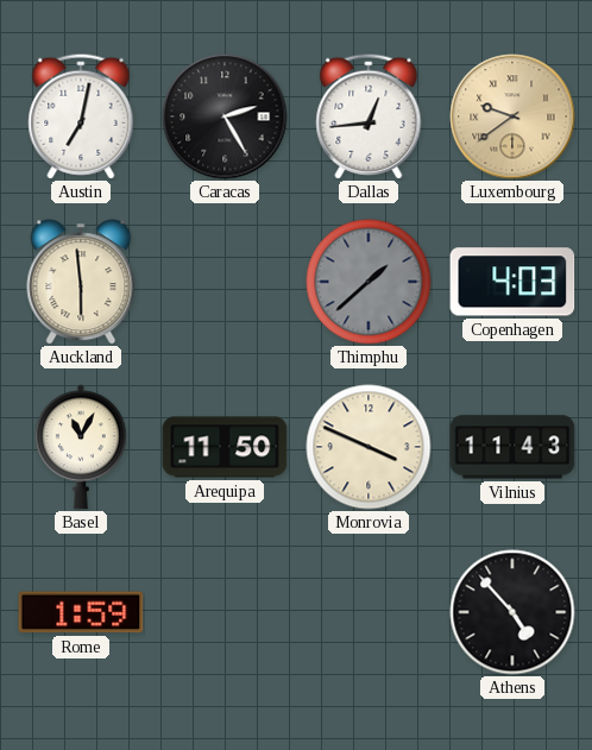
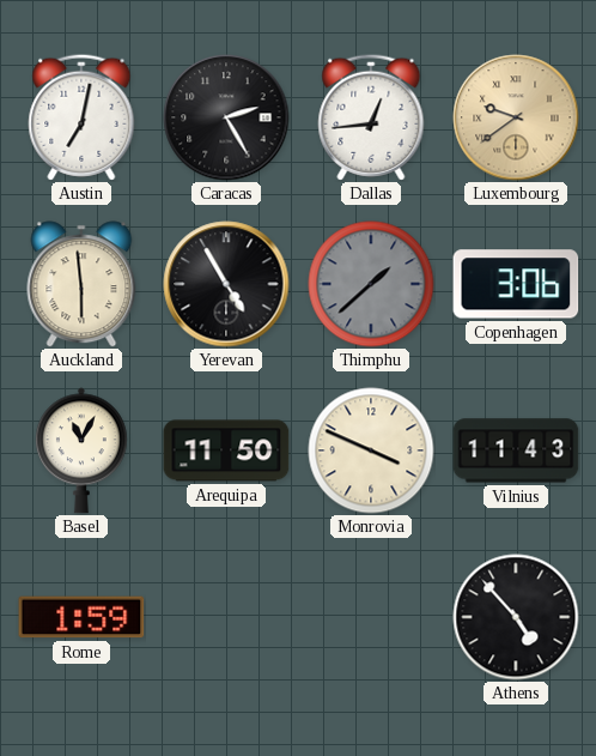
Yerevan: none -> 4:55
Copenhagen: 4:03 -> 3:06
